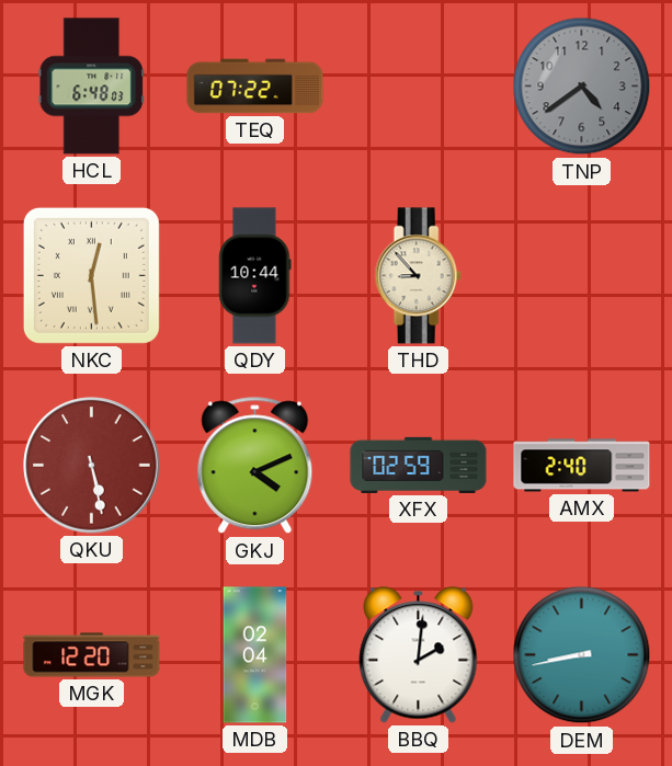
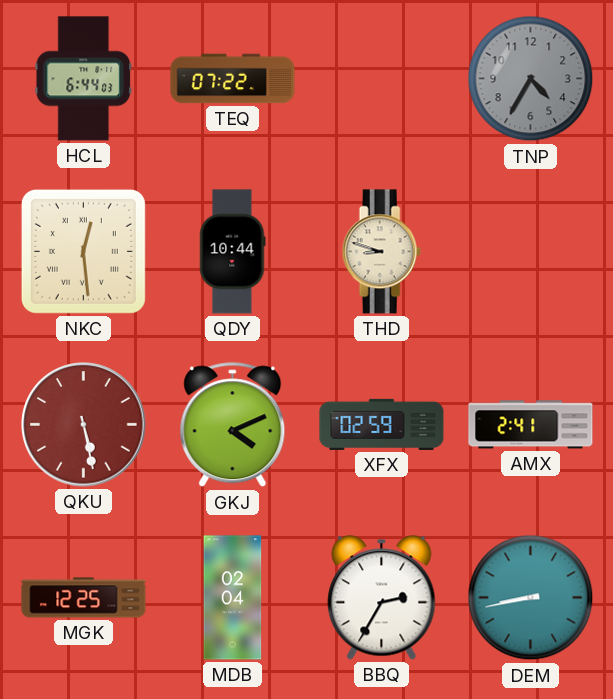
HCL: 6:48 -> 6:44
TNP: 4:39 -> 4:35
THD: 8:53 -> 8:48
AMX: 2:40 -> 2:41
MGK: 12:20 -> 12:25
BBQ: 2:01 -> 2:35
